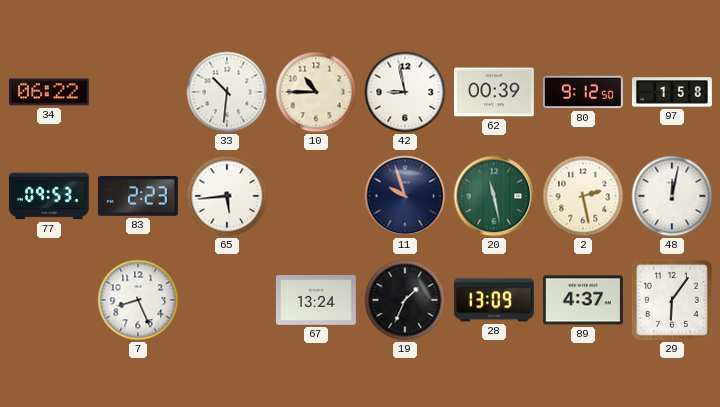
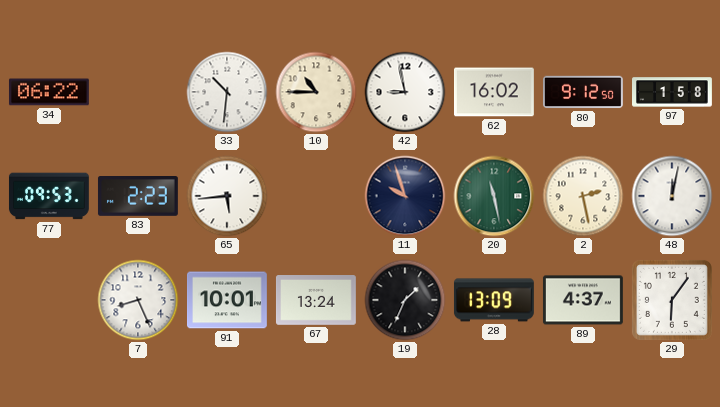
62: 00:39 -> 16:02
91: none -> 10:01
